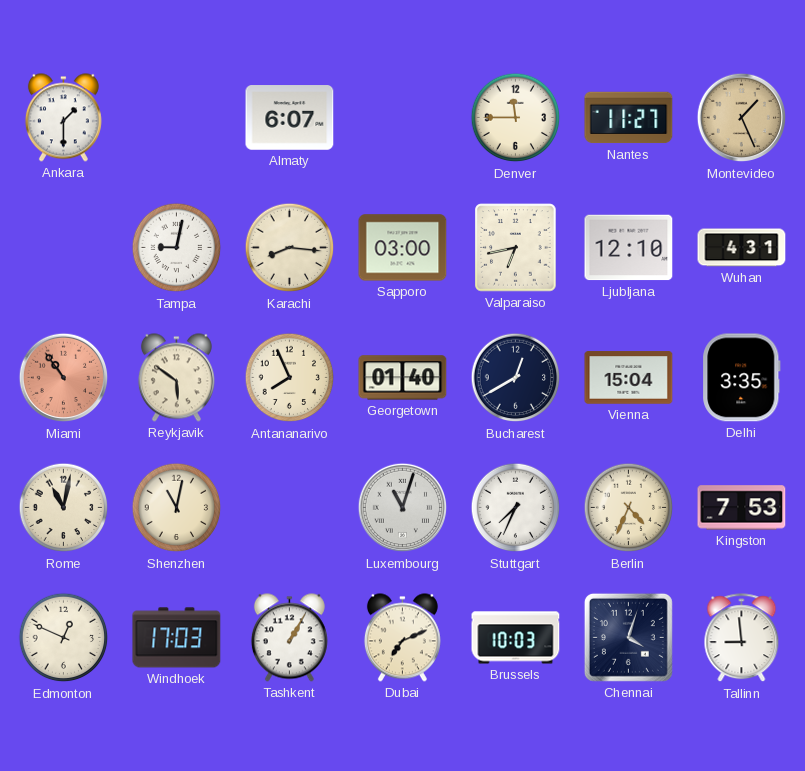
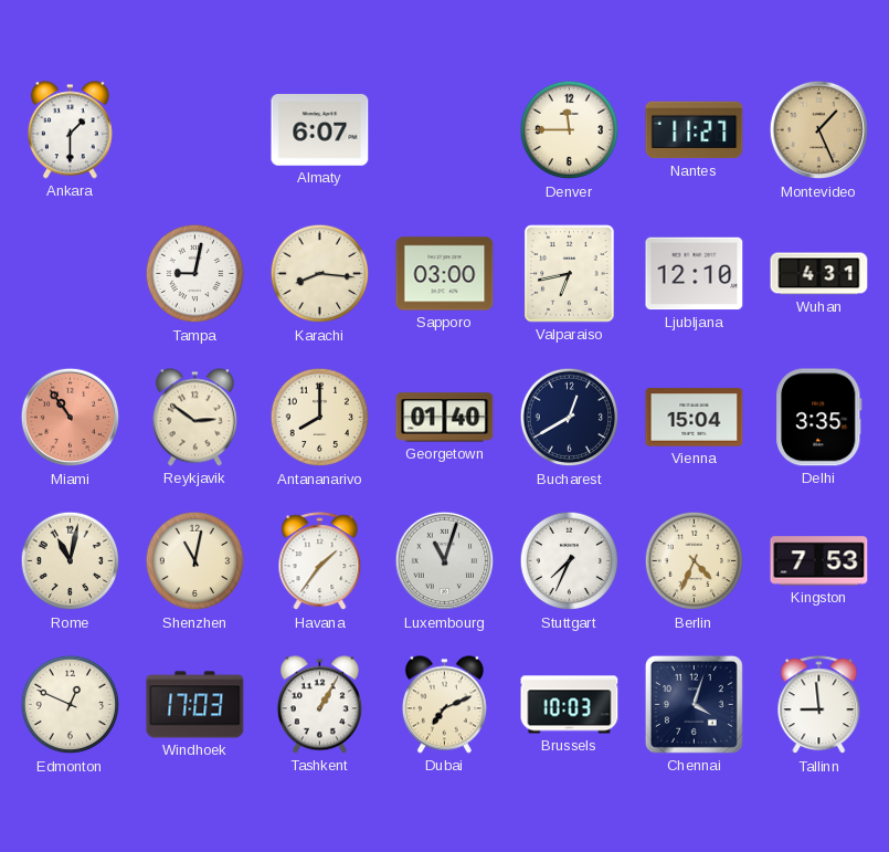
Reykjavik: 5:51 -> 2:51
Antananarivo: 7:56 -> 8:00
Havana: none -> 1:36
